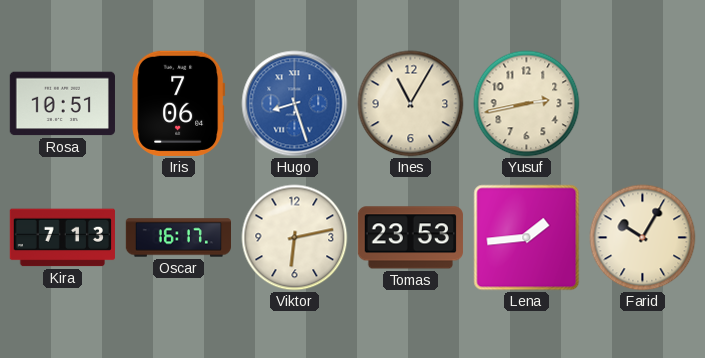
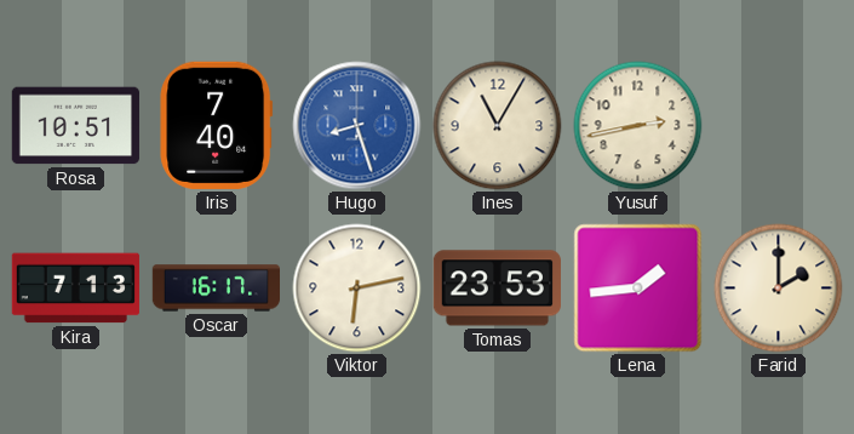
Iris: 7:06 -> 7:40
Farid: 10:05 -> 2:00
